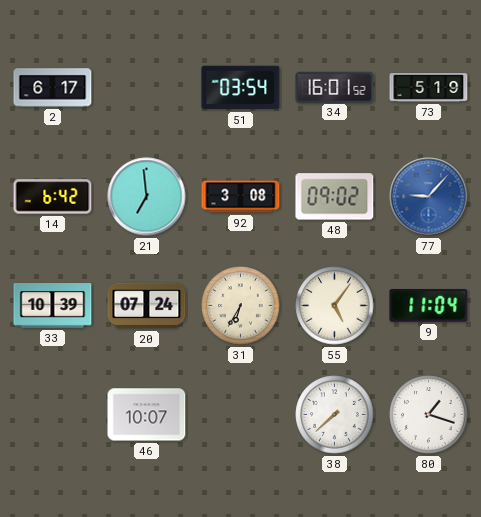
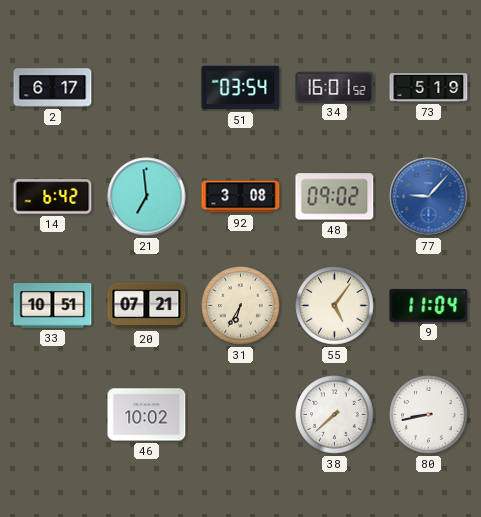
33: 10:39 -> 10:51
20: 07:24 -> 07:21
46: 10:07 -> 10:02
80: 1:18 -> 8:43
